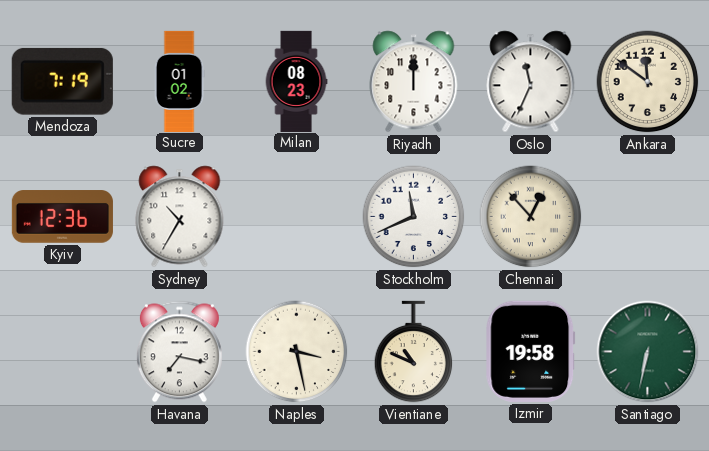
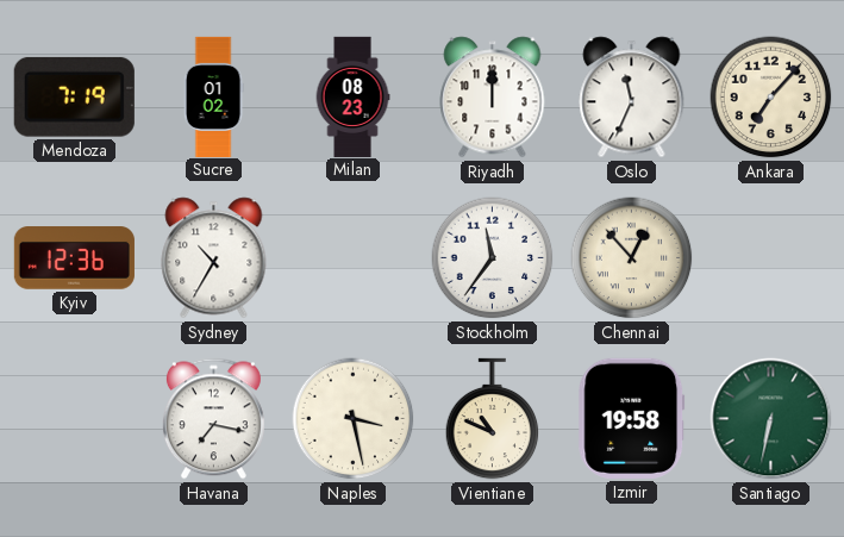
Ankara: 11:51 -> 7:07
Stockholm: 11:41 -> 11:36
